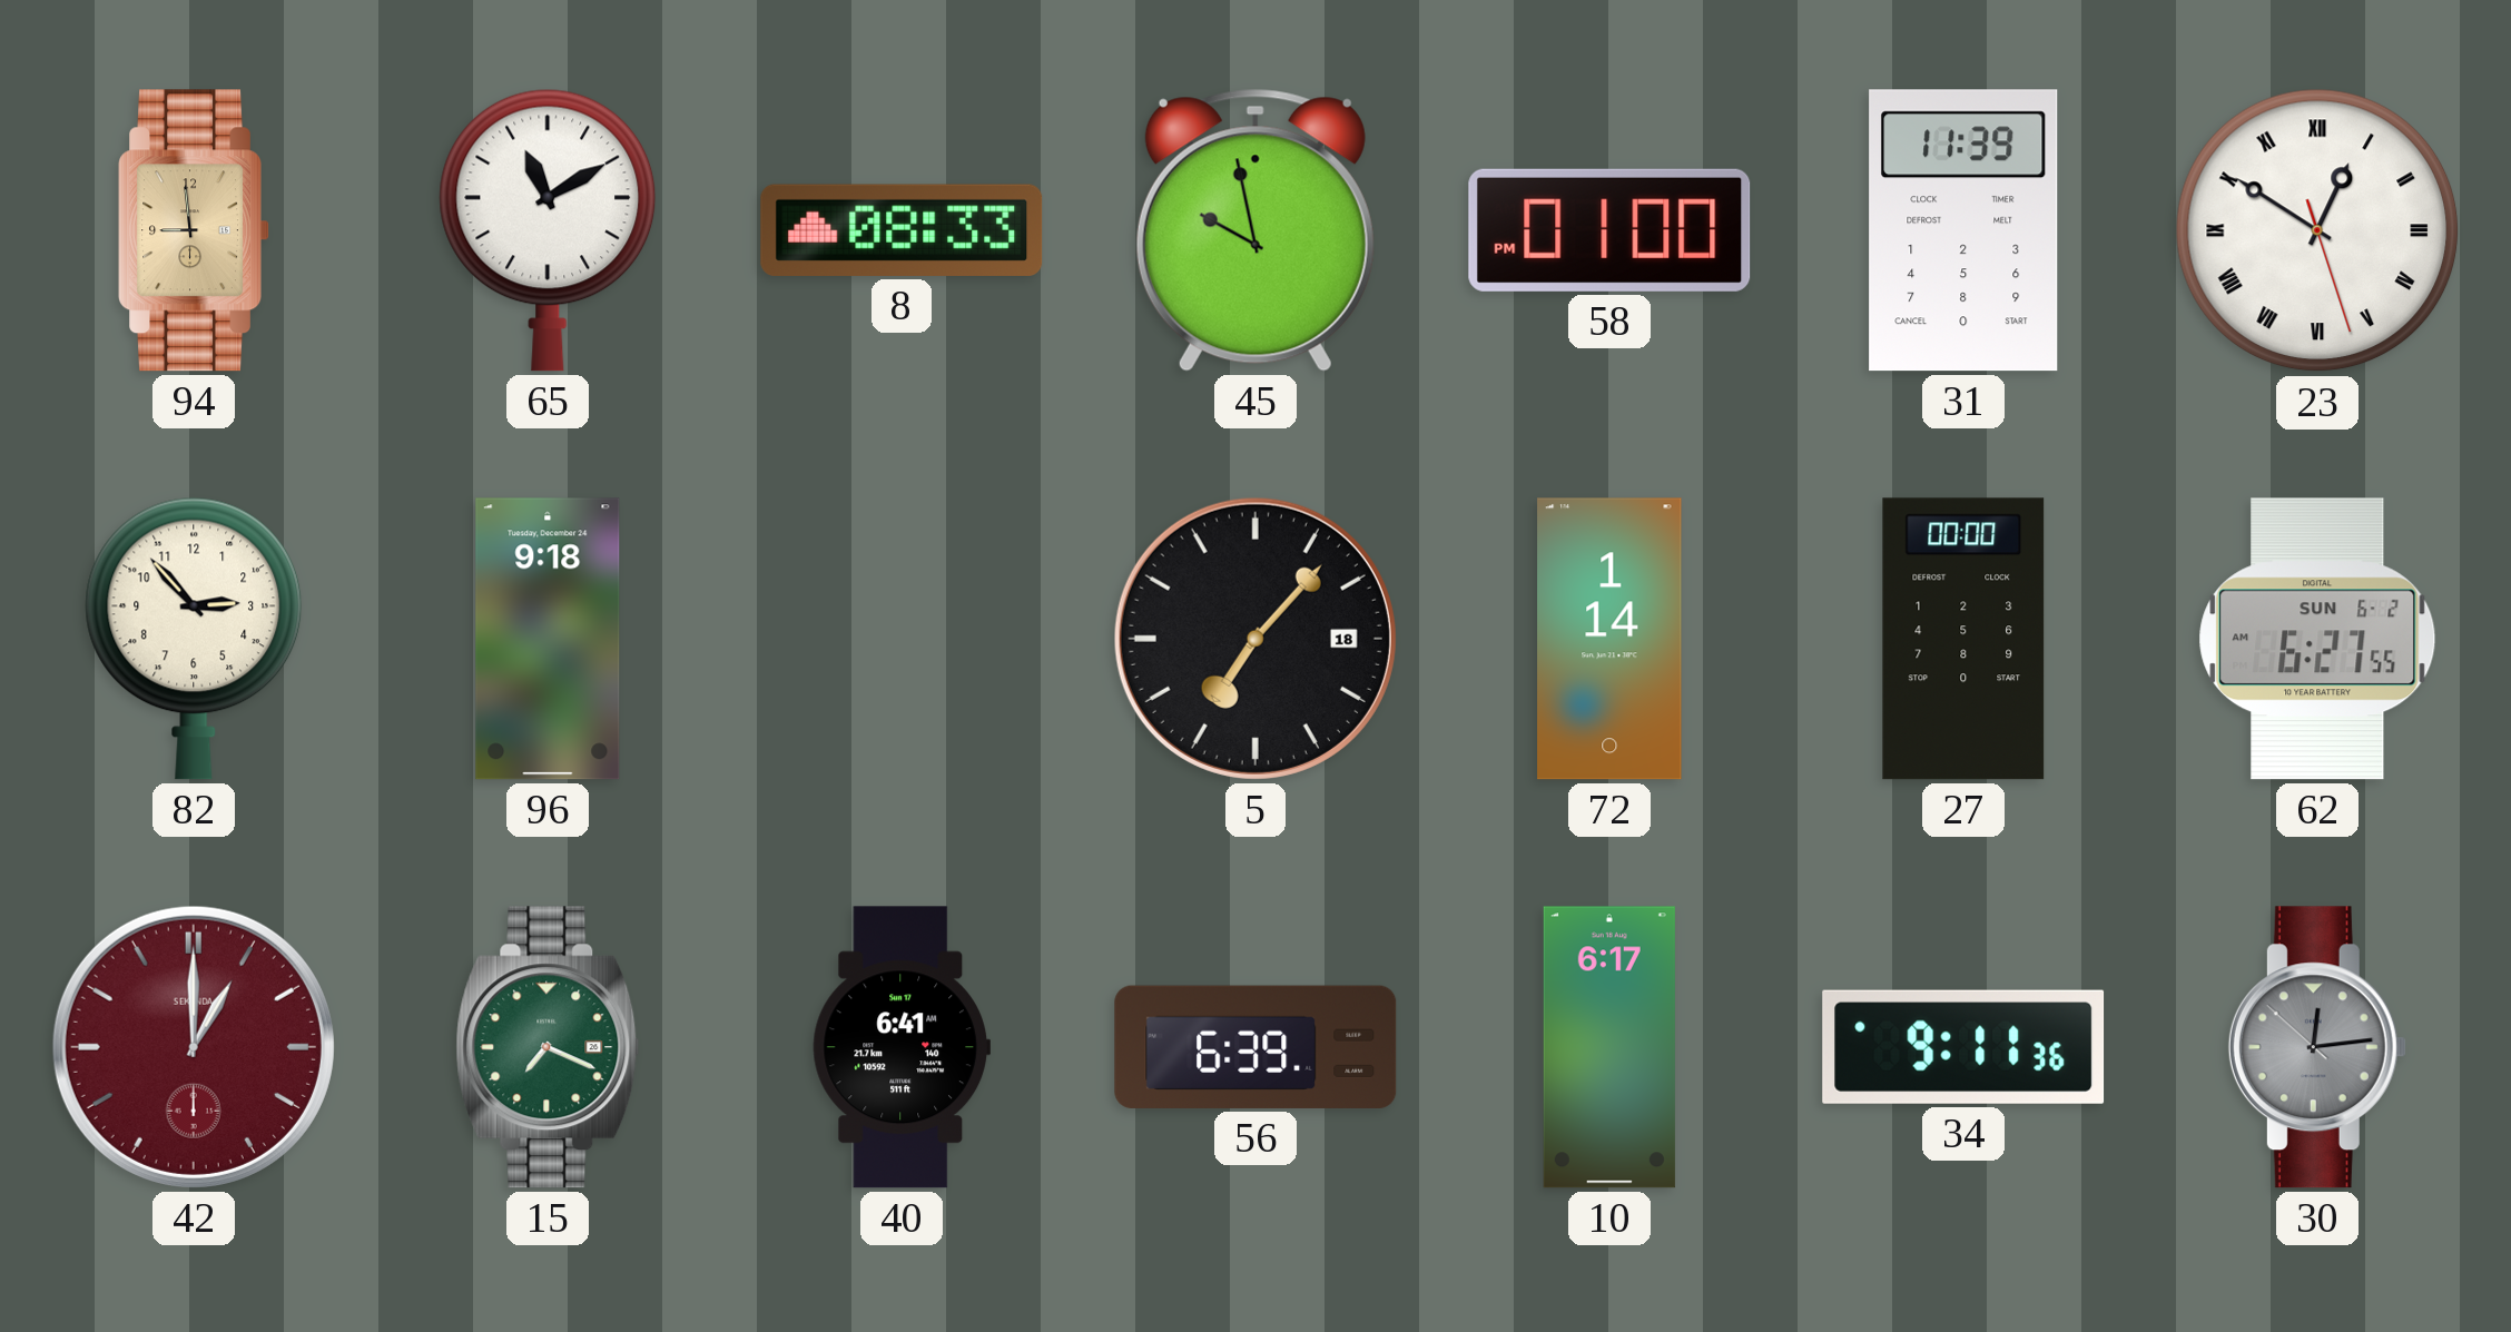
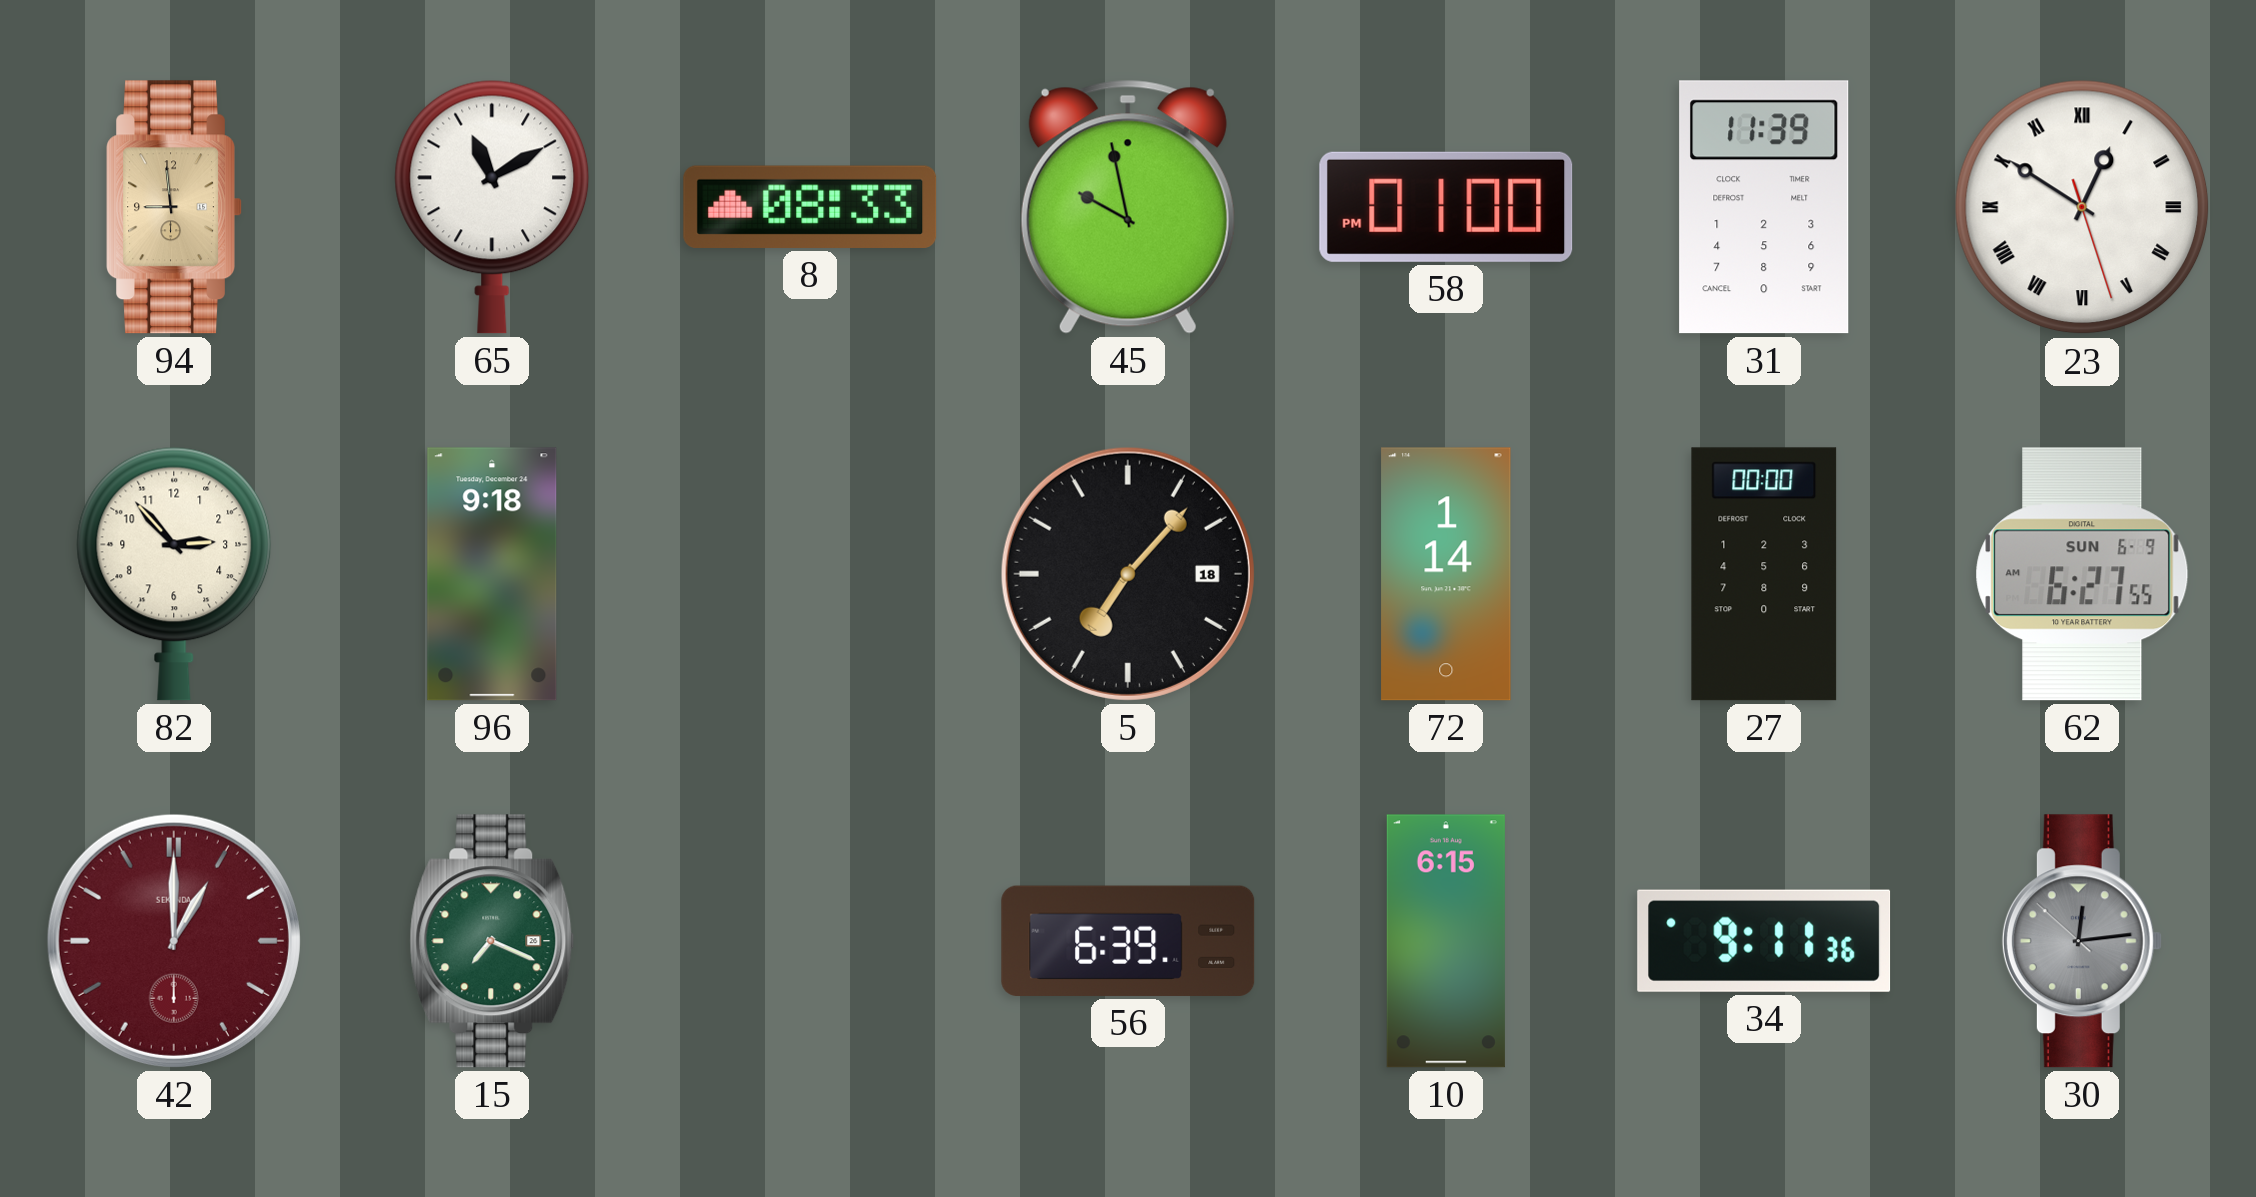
62 date: SUN 6-2 -> SUN 6-9
40: 6:41 -> none
10: 6:17 -> 6:15
